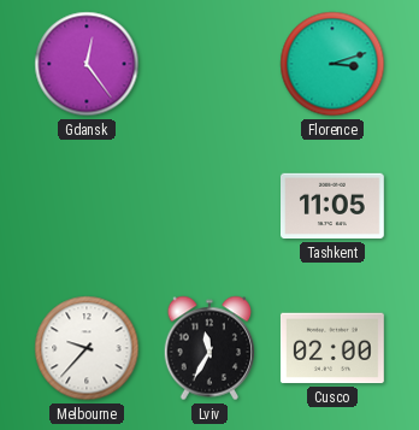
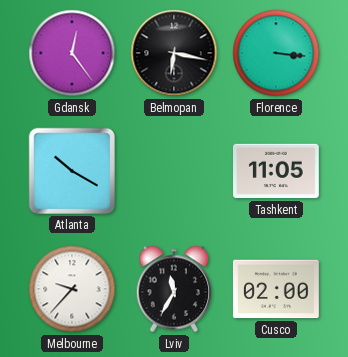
Belmopan: none -> 6:17
Florence: 3:12 -> 3:16
Atlanta: none -> 10:20
